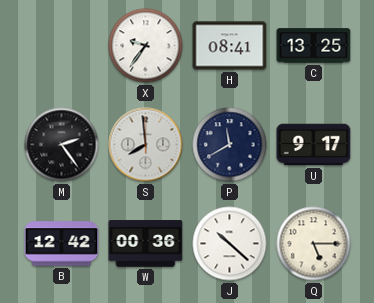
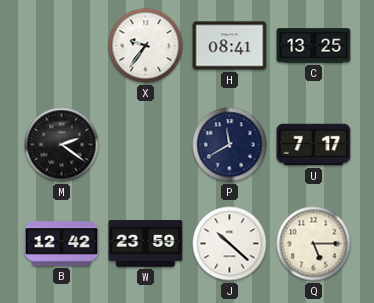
M: 2:24 -> 2:21
S: 7:59 -> none
U: 9:17 -> 7:17
W: 00:36 -> 23:59
